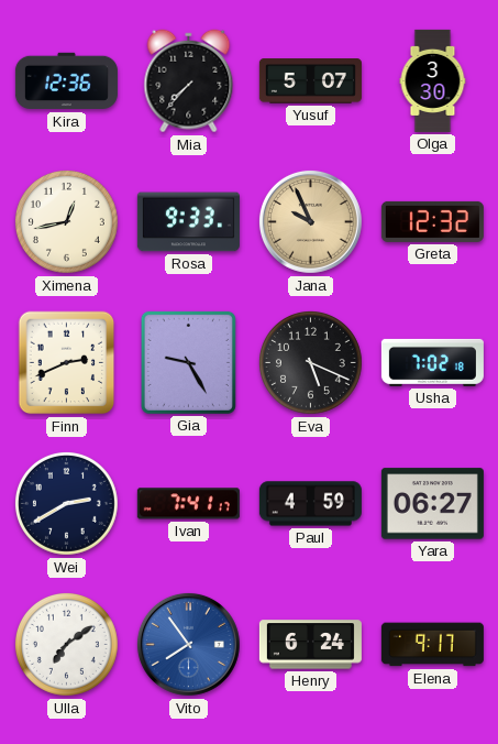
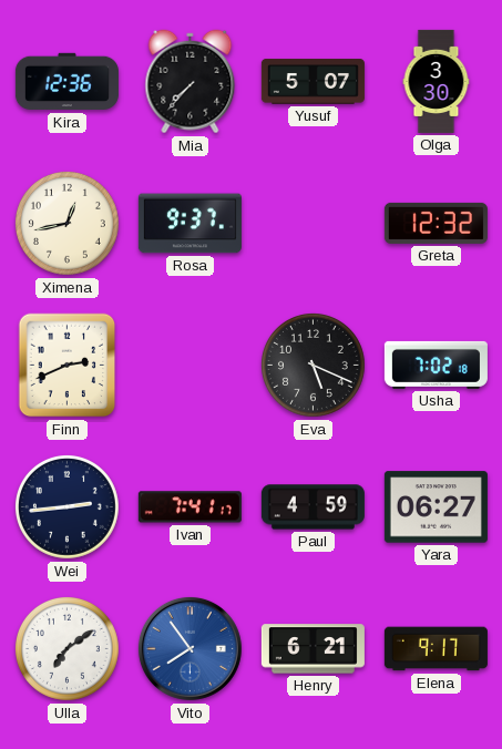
Rosa: 9:33 -> 9:37
Jana: 9:56 -> none
Gia: 9:25 -> none
Wei: 2:40 -> 2:44
Henry: 6:24 -> 6:21
